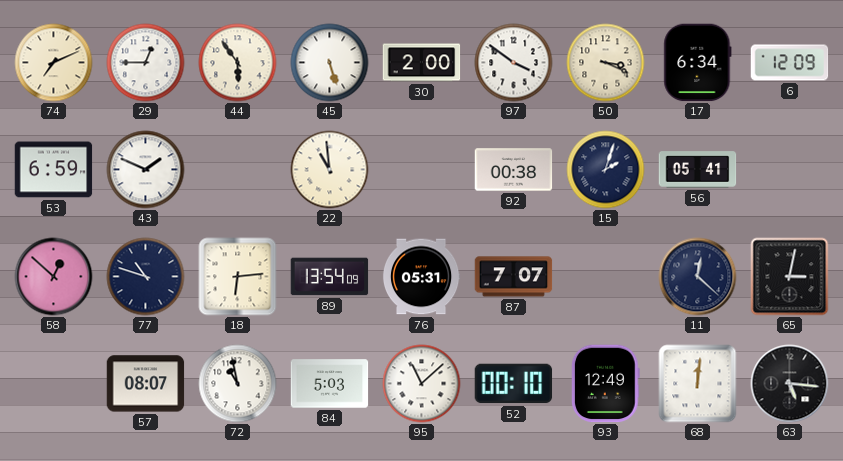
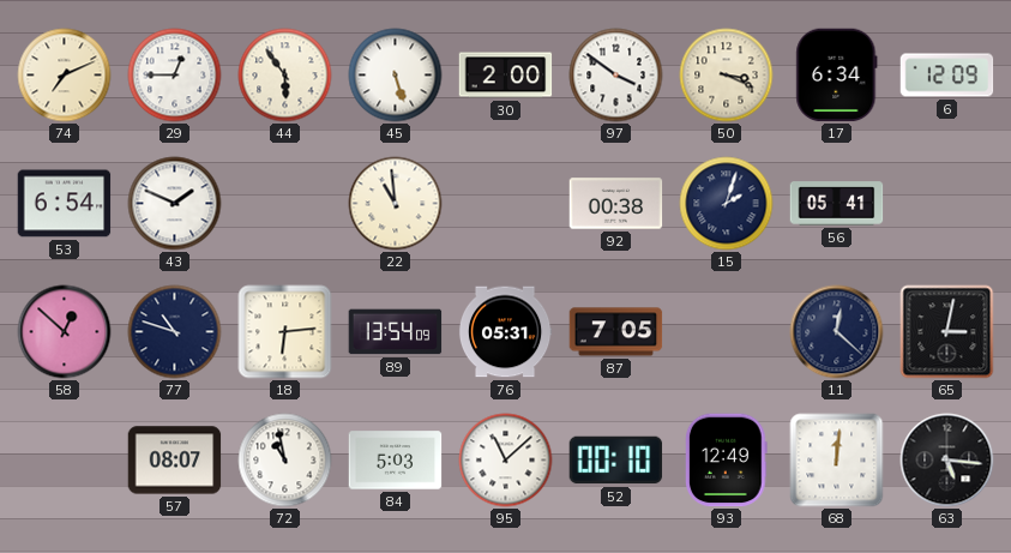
53: 6:59 -> 6:54
87: 7:07 -> 7:05
